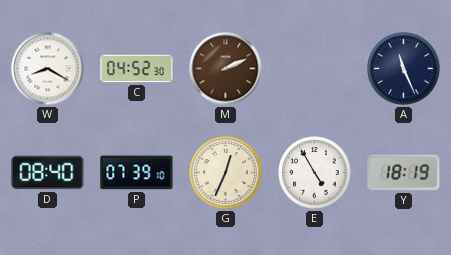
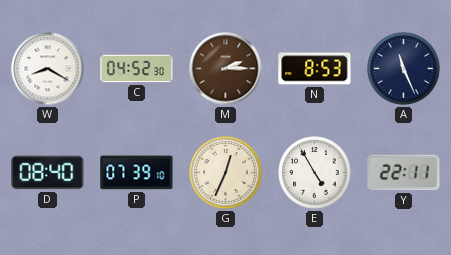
M: 2:11 -> 2:15
N: none -> 8:53
Y: 18:19 -> 22:11
